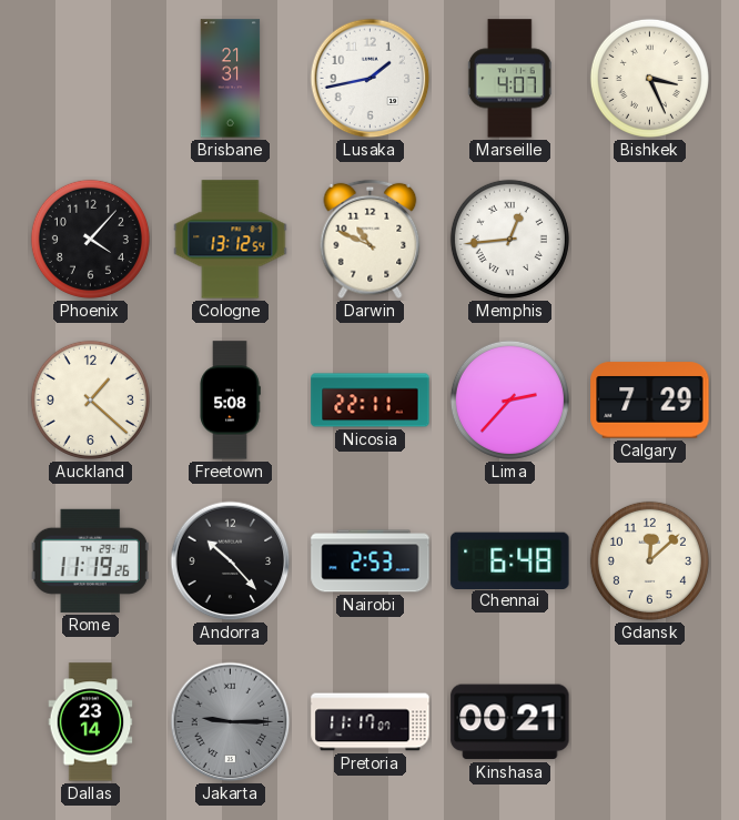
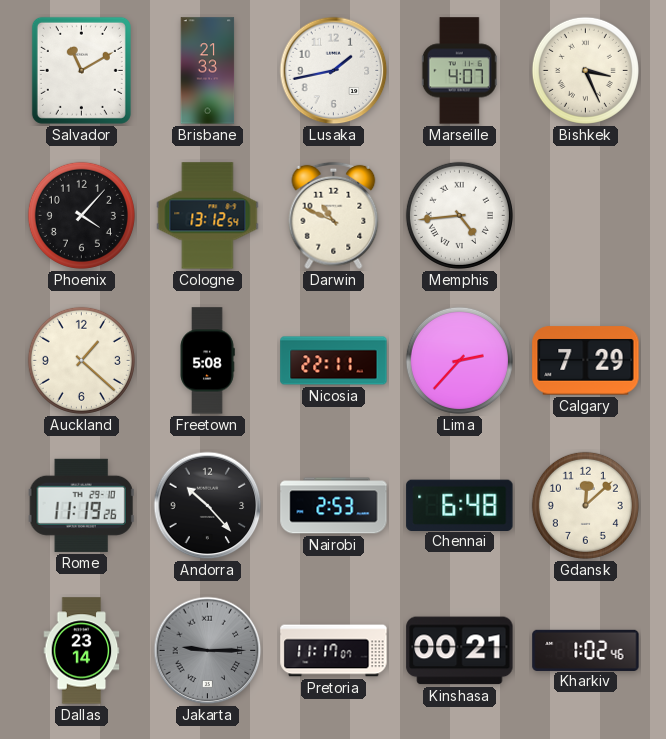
Salvador: none -> 11:10
Brisbane: 21:31 -> 21:33
Memphis: 12:44 -> 4:44
Kharkiv: none -> 1:02
